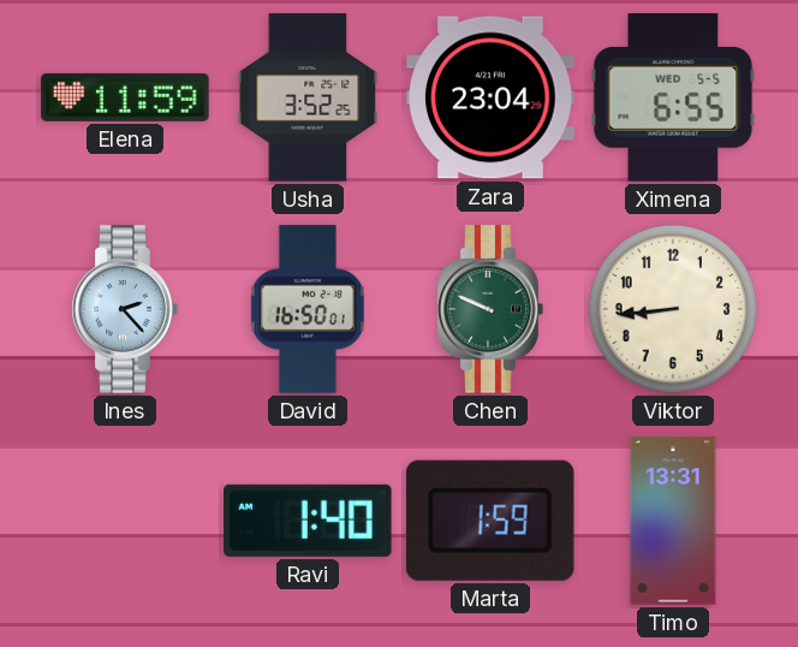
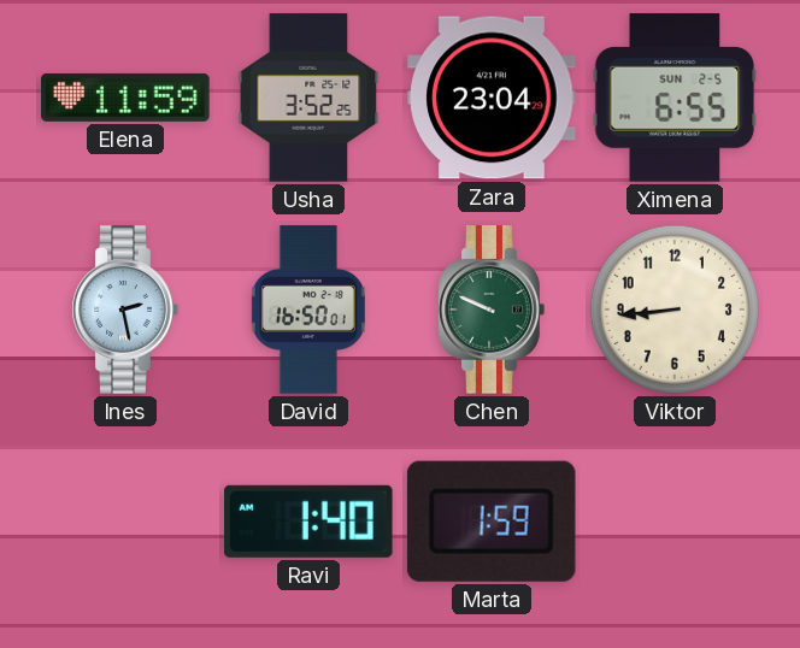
Ximena date: WED 5-5 -> SUN 2-5
Ines: 2:23 -> 2:28
Timo: 13:31 -> none
